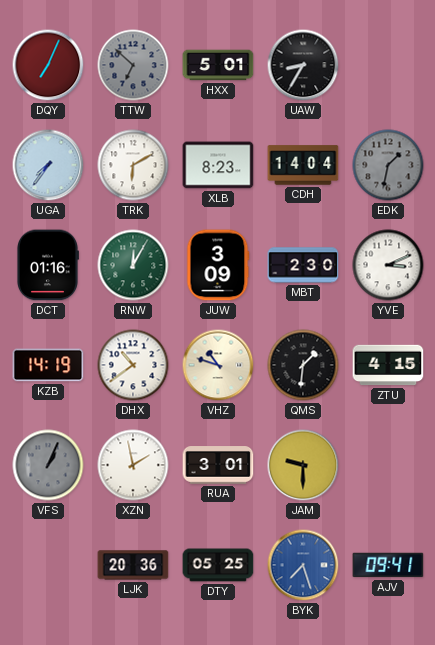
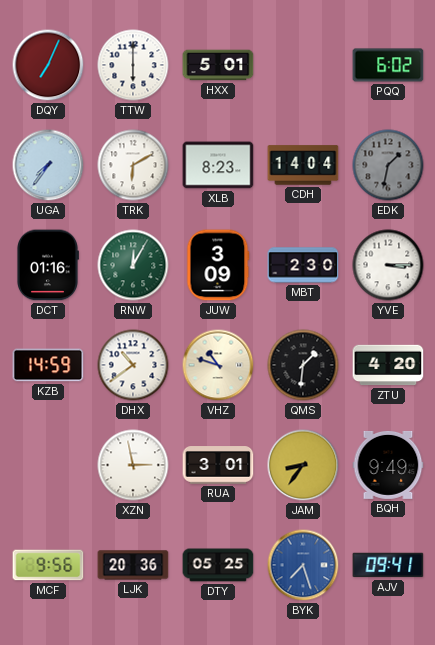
TTW: 6:52 -> 6:00
TTW dial: grey -> white
UAW: 8:35 -> none
PQQ: none -> 6:02
YVE: 3:11 -> 3:15
KZB: 14:19 -> 14:59
ZTU: 4:15 -> 4:20
VFS: 1:04 -> none
XZN: 1:58 -> 2:58
JAM: 9:30 -> 8:36
BQH: none -> 9:49
MCF: none -> 9:56
